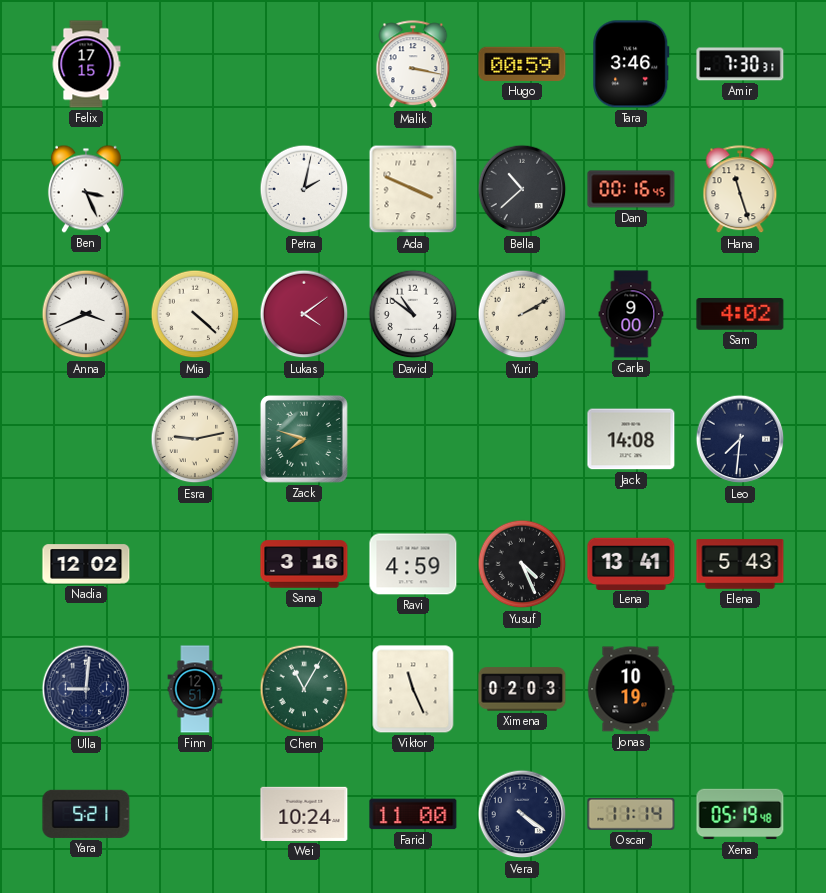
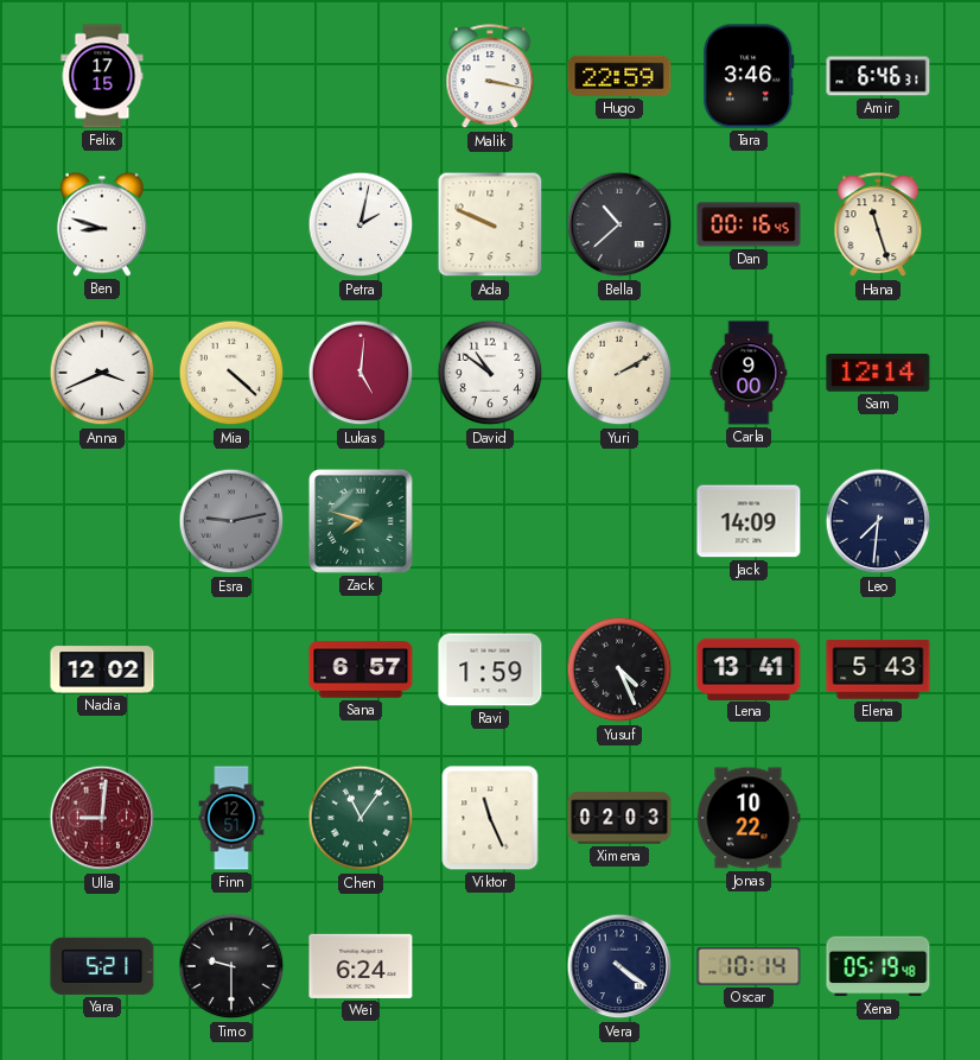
Hugo: 00:59 -> 22:59
Amir: 7:30 -> 6:46
Ben: 3:26 -> 8:48
Ada: 3:49 -> 9:49
Lukas: 4:09 -> 5:01
Sam: 4:02 -> 12:14
Esra dial: cream -> grey
Jack: 14:08 -> 14:09
Sana: 3:16 -> 6:57
Ravi: 4:59 -> 1:59
Ulla dial: navy -> burgundy
Chen: 11:05 -> 11:06
Jonas: 10:19 -> 10:22
Timo: none -> 9:30
Wei: 10:24 -> 6:24
Farid: 11:00 -> none
Oscar: 11:14 -> 10:14
